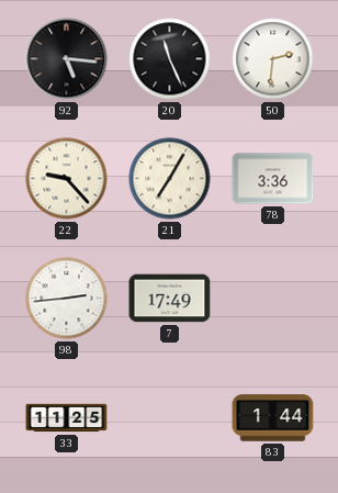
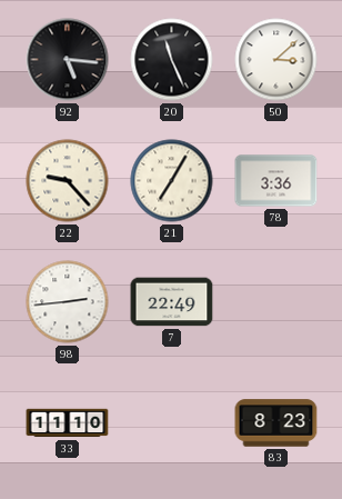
50: 2:31 -> 3:08
7: 17:49 -> 22:49
33: 11:25 -> 11:10
83: 1:44 -> 8:23
